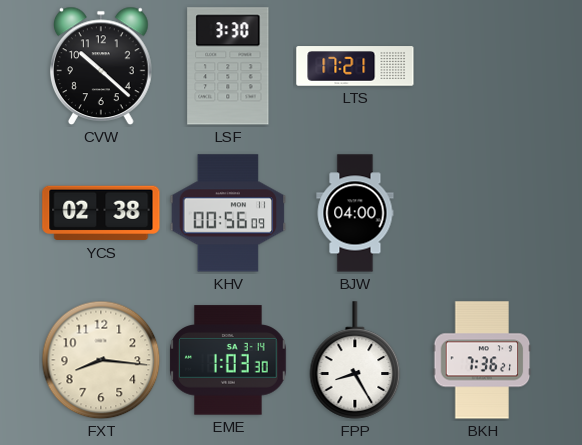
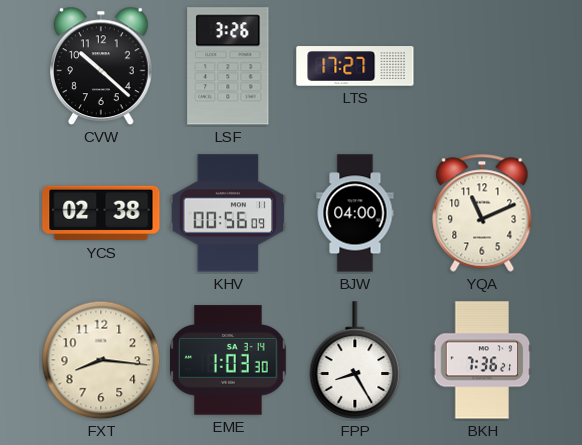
LSF: 3:30 -> 3:26
LTS: 17:21 -> 17:27
YQA: none -> 11:11
